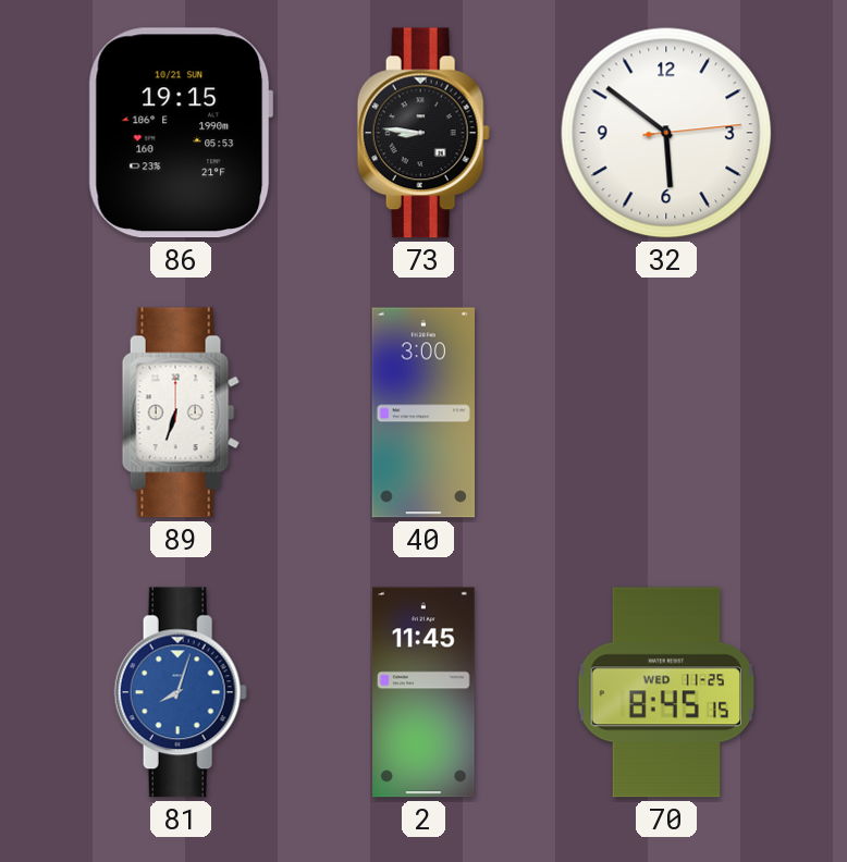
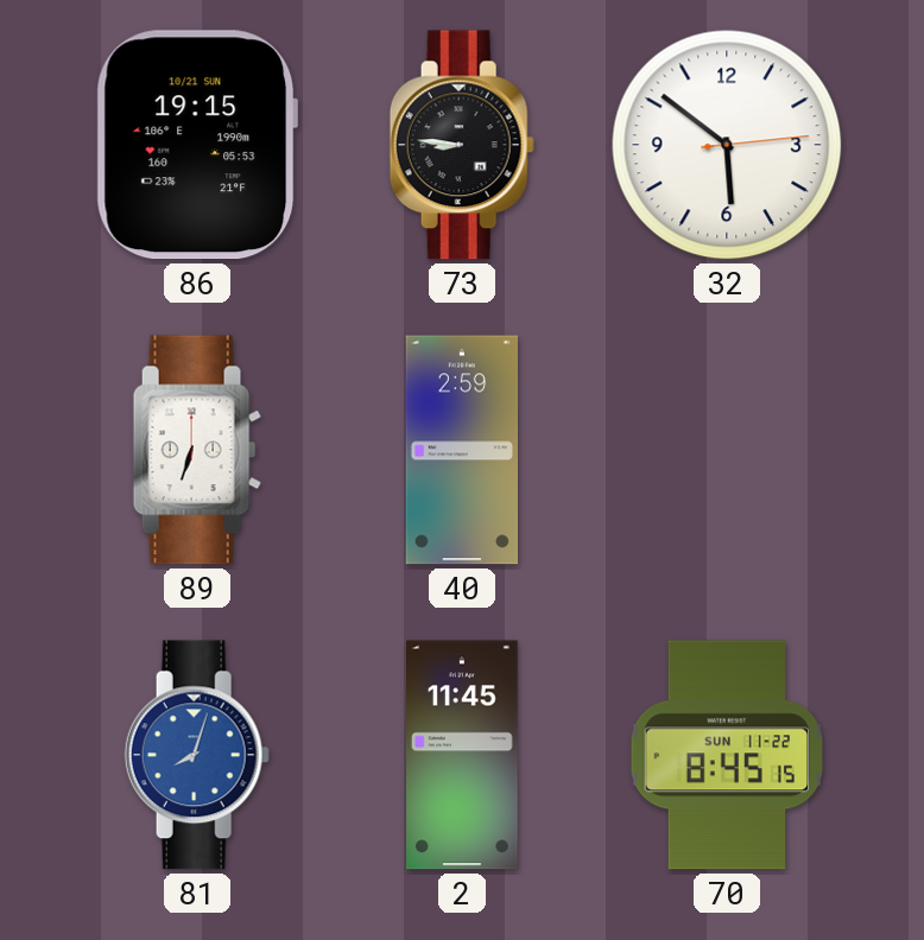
40: 3:00 -> 2:59
70 date: WED 11-25 -> SUN 11-22
